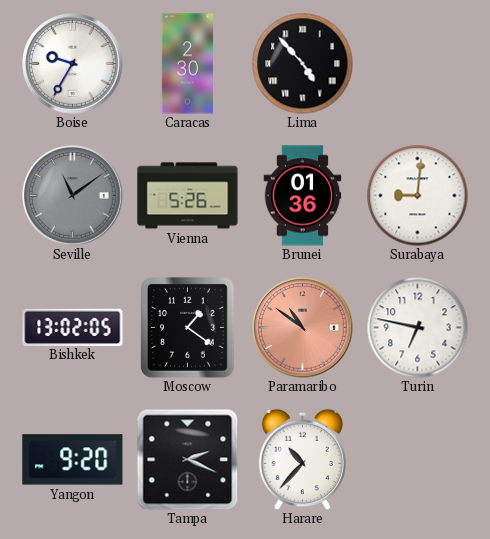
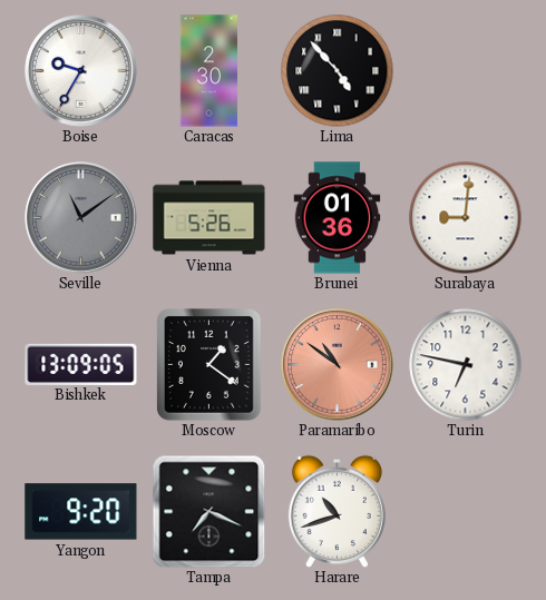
Bishkek: 13:02 -> 13:09
Tampa: 2:19 -> 7:19
Harare: 10:37 -> 10:42
